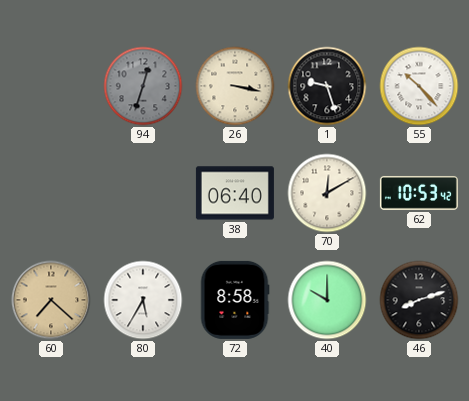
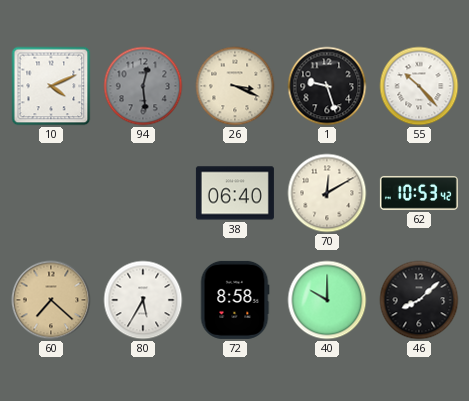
10: none -> 4:11
94: 12:33 -> 12:29
26: 3:17 -> 3:19
46: 8:12 -> 8:08
